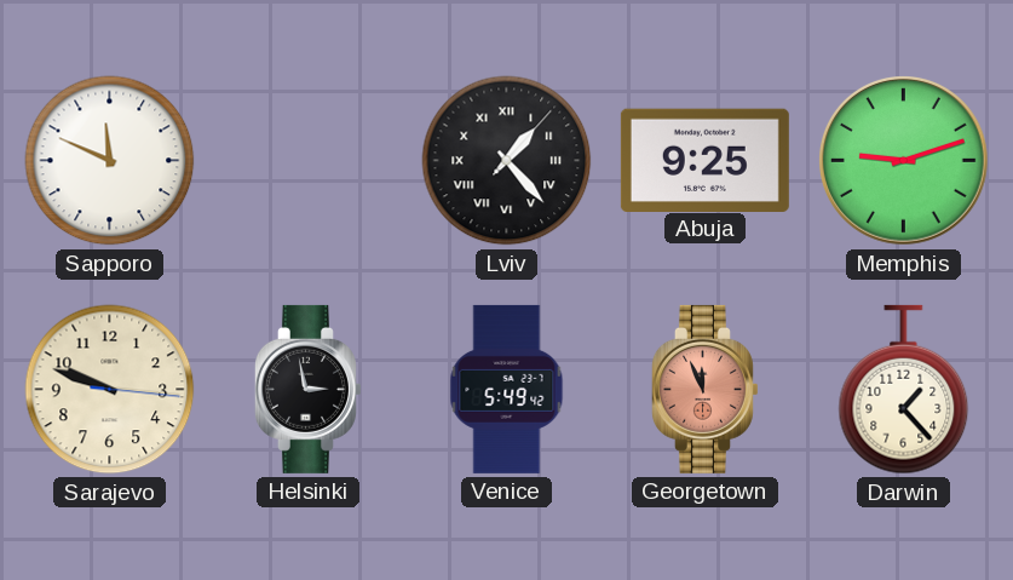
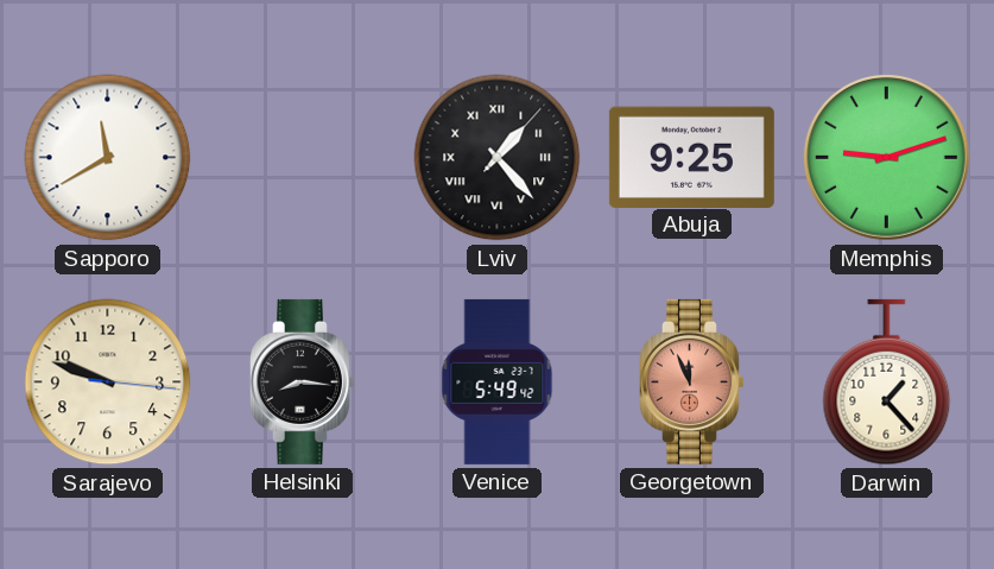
Sapporo: 11:49 -> 11:40
Helsinki: 2:58 -> 8:16
